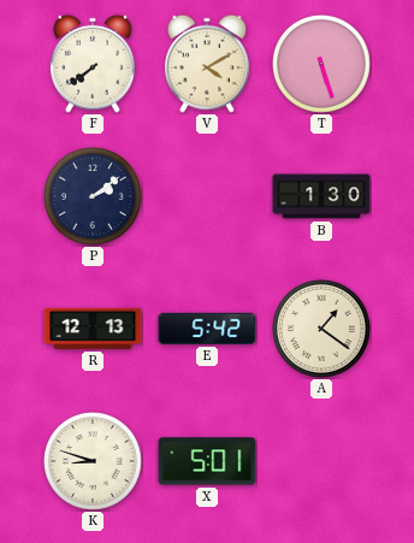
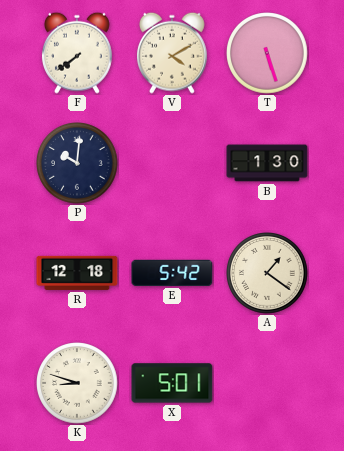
P: 2:09 -> 10:01
R: 12:13 -> 12:18
